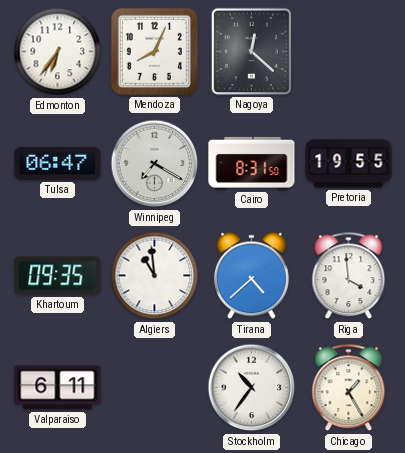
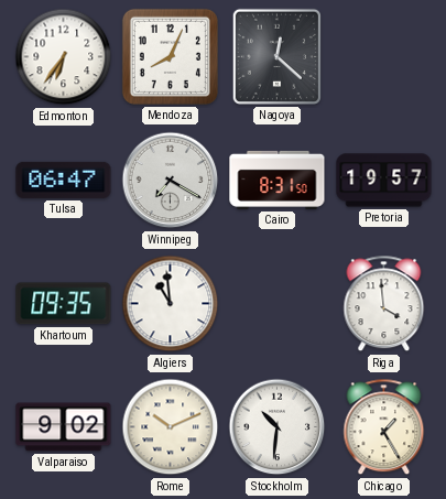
Pretoria: 19:55 -> 19:57
Tirana: 4:38 -> none
Valparaiso: 6:11 -> 9:02
Rome: none -> 10:11
Stockholm: 10:36 -> 10:31
